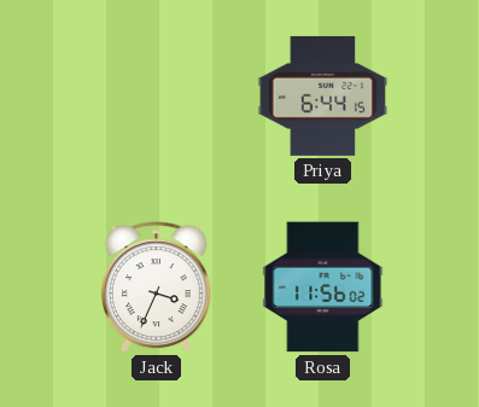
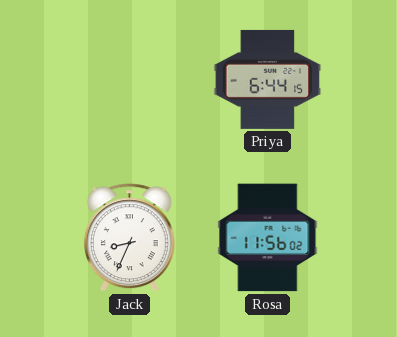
Jack: 3:34 -> 8:34
